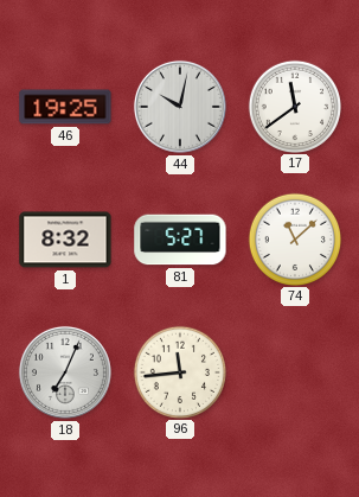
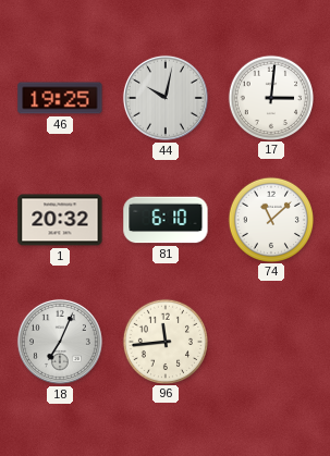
17: 11:39 -> 3:01
1: 8:32 -> 20:32
81: 5:27 -> 6:10
